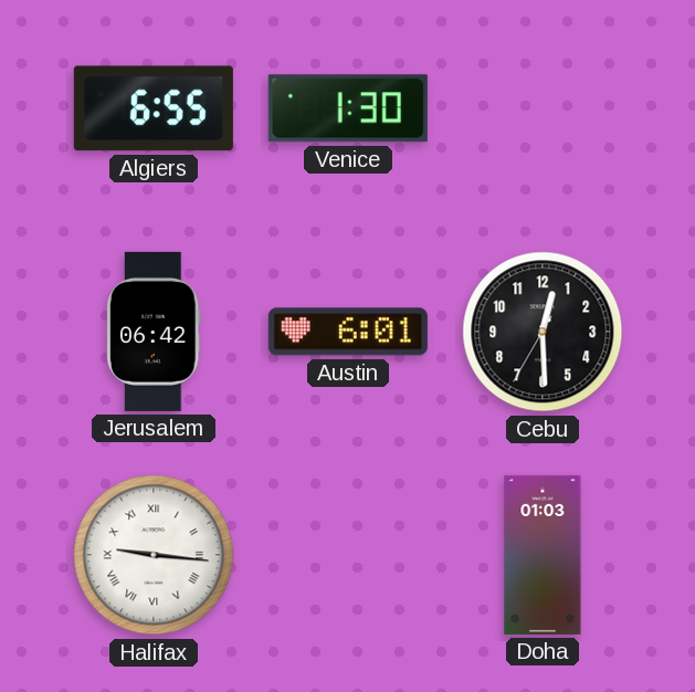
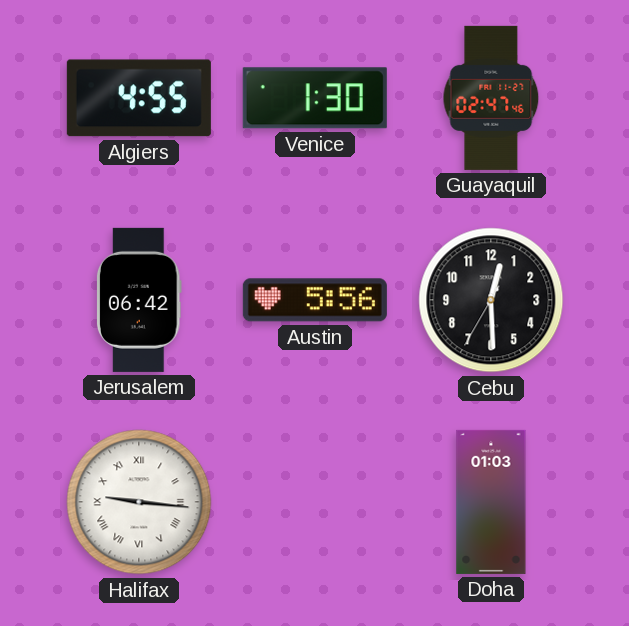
Algiers: 6:55 -> 4:55
Guayaquil: none -> 02:47
Austin: 6:01 -> 5:56
